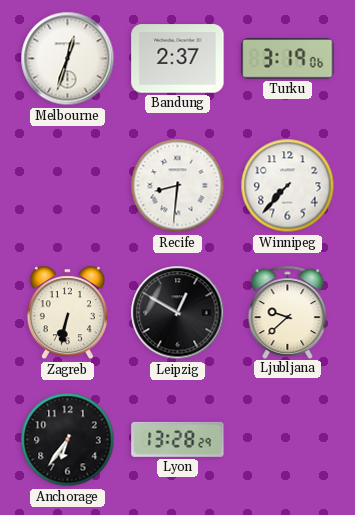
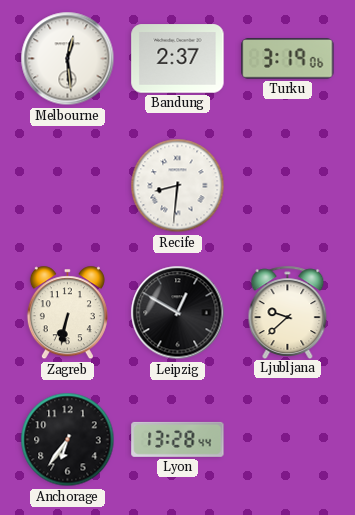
Melbourne: 12:33 -> 12:29
Winnipeg: 7:37 -> none
Lyon: 13:28:29 -> 13:28:44
